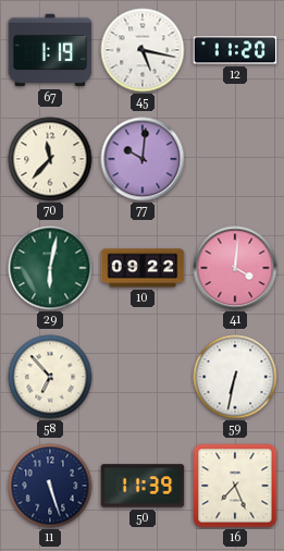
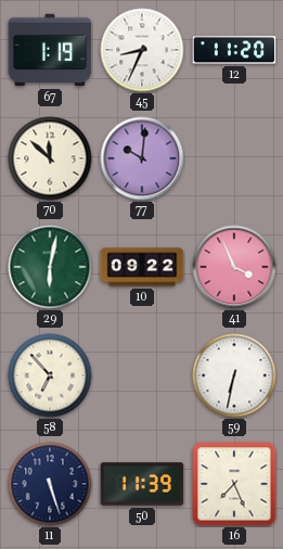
45: 5:17 -> 8:34
70: 11:37 -> 11:52
41: 4:01 -> 3:56
